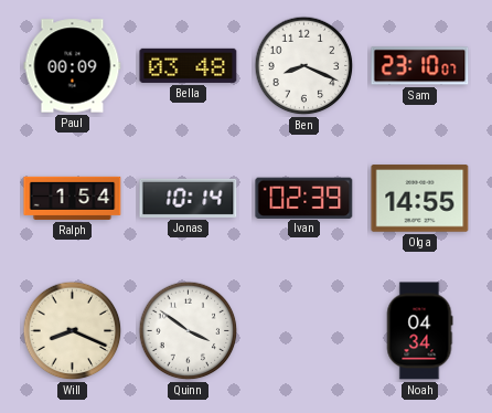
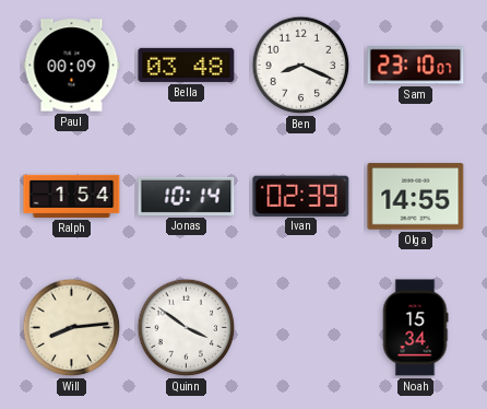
Will: 8:19 -> 8:14
Noah: 04:34 -> 15:34
